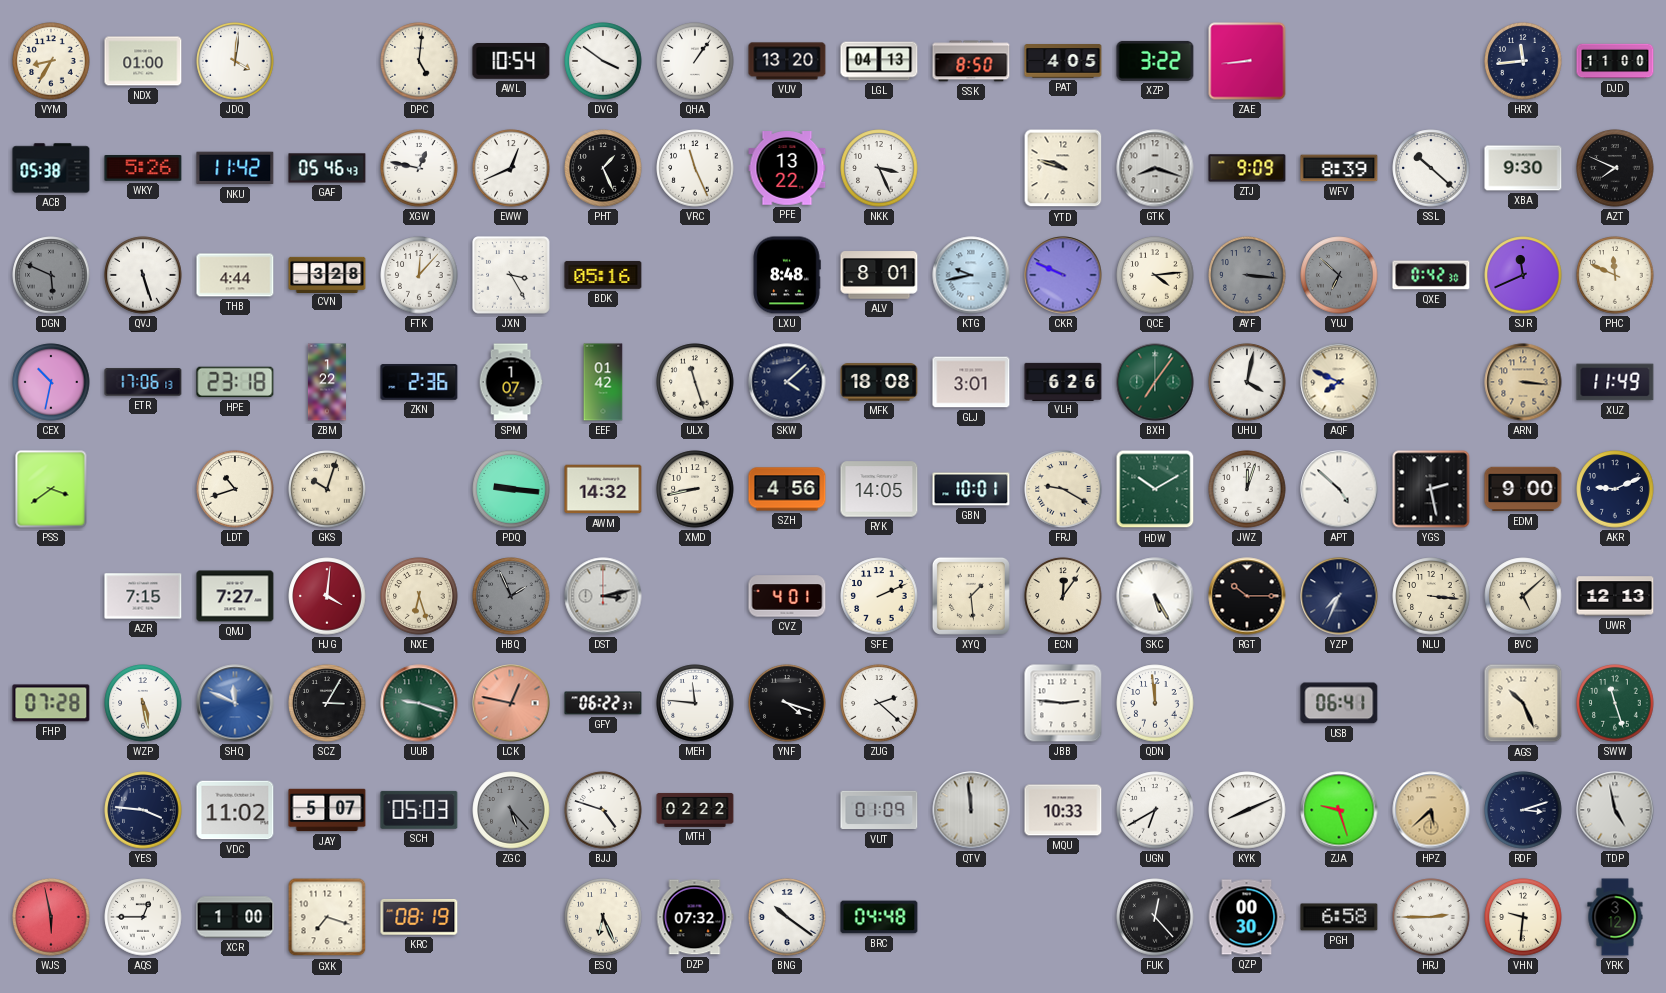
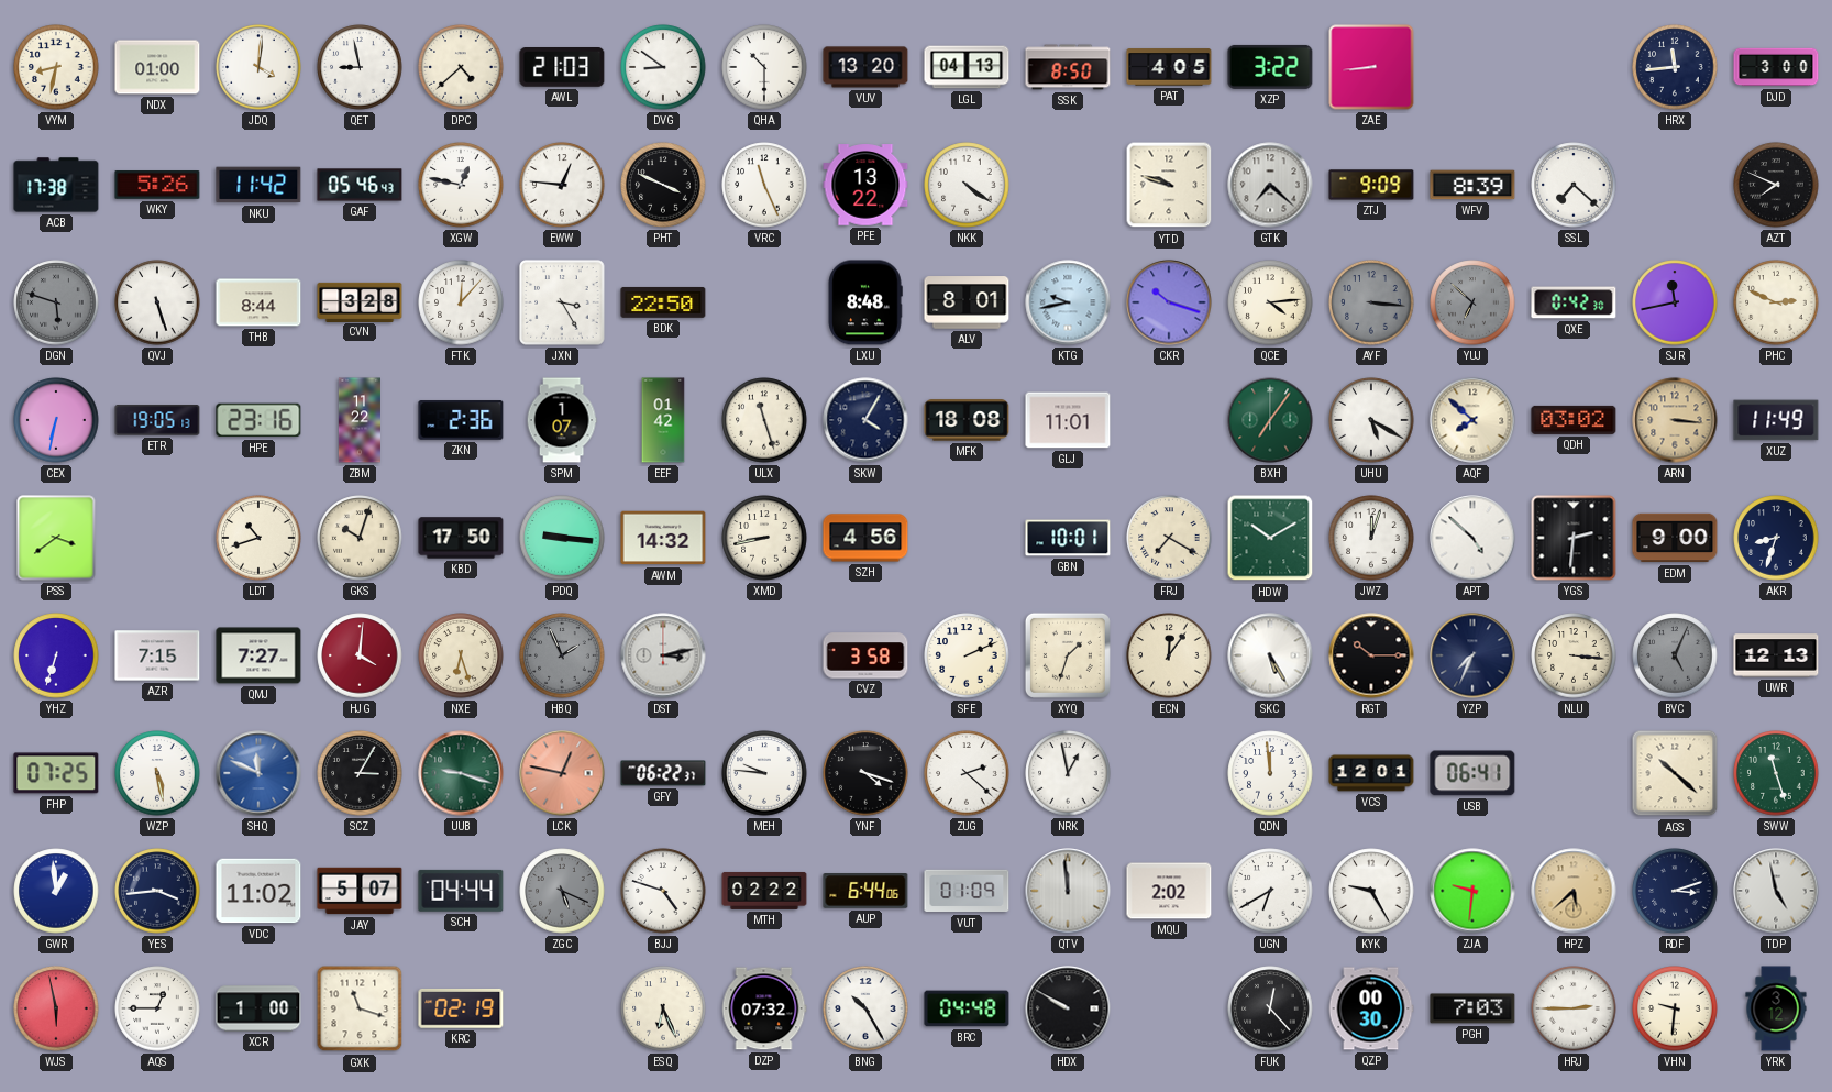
VYM: 8:35 -> 8:32
QET: none -> 8:58
DPC: 5:01 -> 4:38
AWL: 10:54 -> 21:03
DVG: 3:51 -> 8:51
QHA: 1:06 -> 10:30
DJD: 11:00 -> 3:00
ACB: 05:38 -> 17:38
EWW: 12:41 -> 12:46
PHT: 1:26 -> 3:49
NKK: 3:26 -> 4:21
GTK: 8:18 -> 7:22
SSL: 10:22 -> 7:22
XBA: 9:30 -> none
DGN: 5:49 -> 5:48
THB: 4:44 -> 8:44
BDK: 05:16 -> 22:50
CKR: 9:49 -> 10:18
SJR: 11:41 -> 11:43
PHC: 11:49 -> 2:49
CEX: 10:32 -> 6:32
ETR: 17:06 -> 19:05
HPE: 23:18 -> 23:16
ZBM: 1:22 -> 11:22
SKW: 4:08 -> 4:05
GLJ: 3:01 -> 11:01
VLH: 6:26 -> none
UHU: 4:02 -> 5:20
AQF: 7:49 -> 7:52
QDH: none -> 03:02
KBD: none -> 17:50
RYK: 14:05 -> none
FRJ: 9:20 -> 7:20
YGS: 2:28 -> 2:31
AKR: 9:11 -> 8:33
YHZ: none -> 6:33
CVZ: 4:01 -> 3:58
XYQ: 1:29 -> 1:33
BVC: 5:08 -> 5:04
BVC dial: cream -> grey
FHP: 07:28 -> 07:25
MEH: 11:46 -> 9:46
NRK: none -> 12:58
JBB: 2:46 -> none
VCS: none -> 12:01
AGS: 10:26 -> 10:22
GWR: none -> 12:59
YES: 3:46 -> 3:44
SCH: 05:03 -> 04:44
ZGC: 5:23 -> 5:19
AUP: none -> 6:44
MQU: 10:33 -> 2:02
KYK: 8:11 -> 9:25
ZJA: 9:27 -> 9:31
GXK: 7:18 -> 11:18
KRC: 08:19 -> 02:19
BNG: 10:21 -> 10:25
HDX: none -> 9:50
PGH: 6:58 -> 7:03
